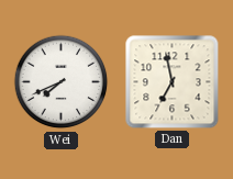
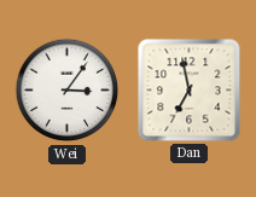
Wei: 7:41 -> 3:06
